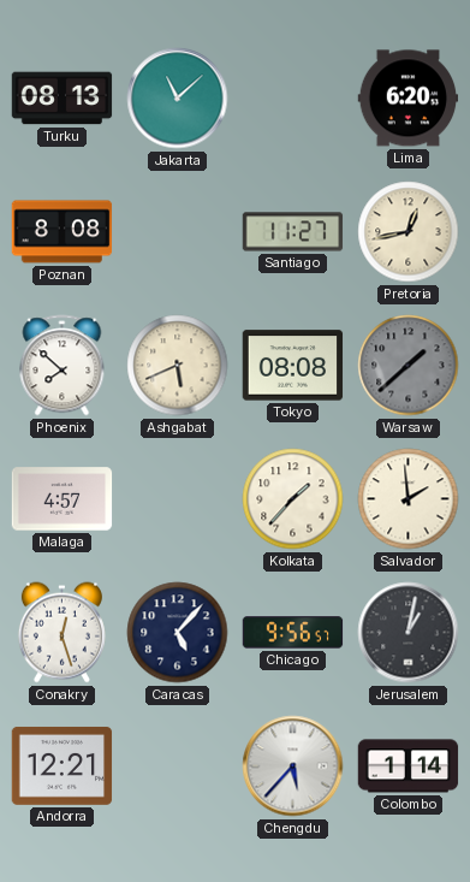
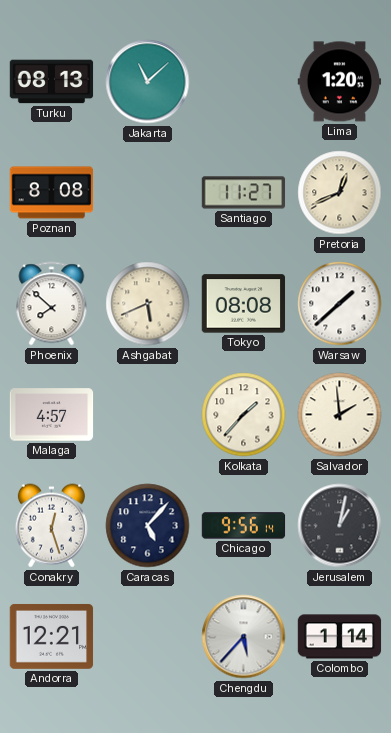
Lima: 6:20 -> 1:20
Pretoria: 12:43 -> 12:41
Warsaw dial: grey -> white
Chicago: 9:56:57 -> 9:56:14
